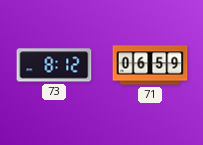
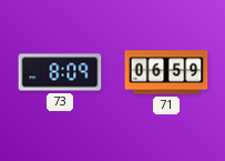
73: 8:12 -> 8:09
